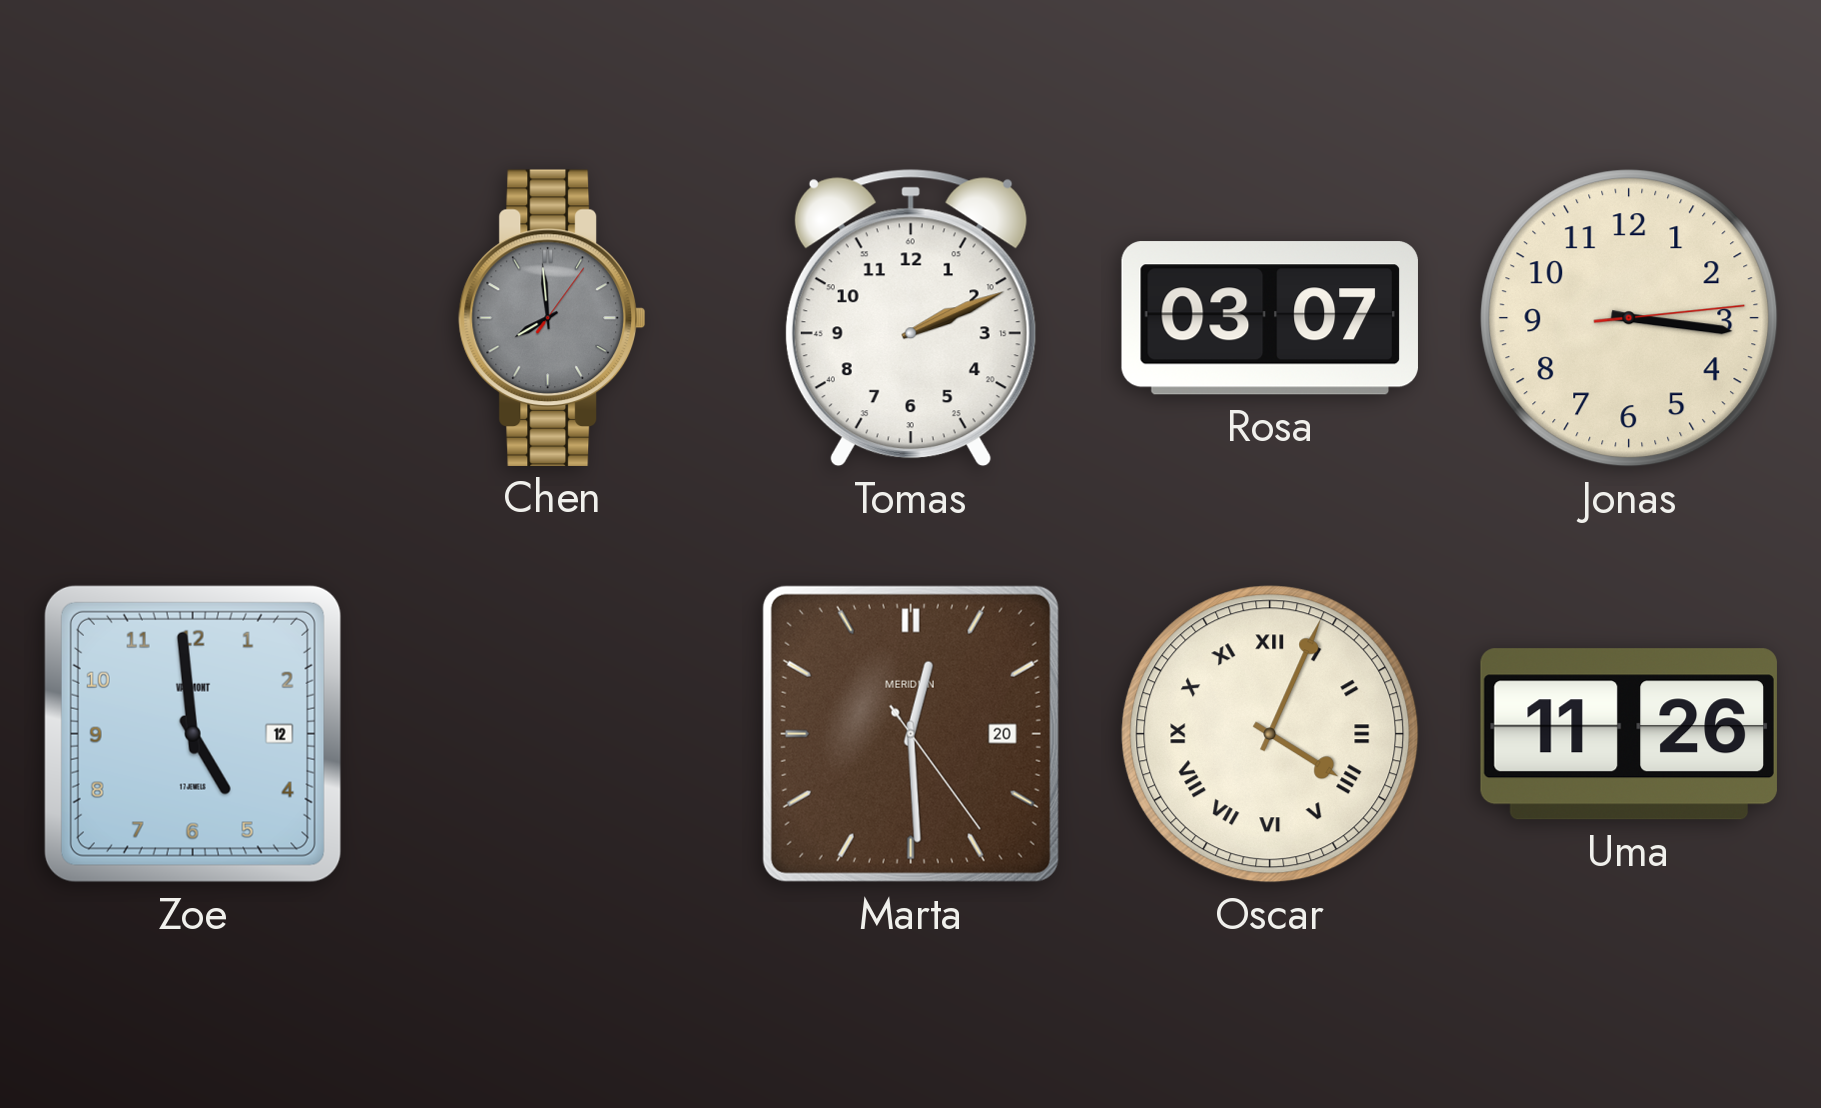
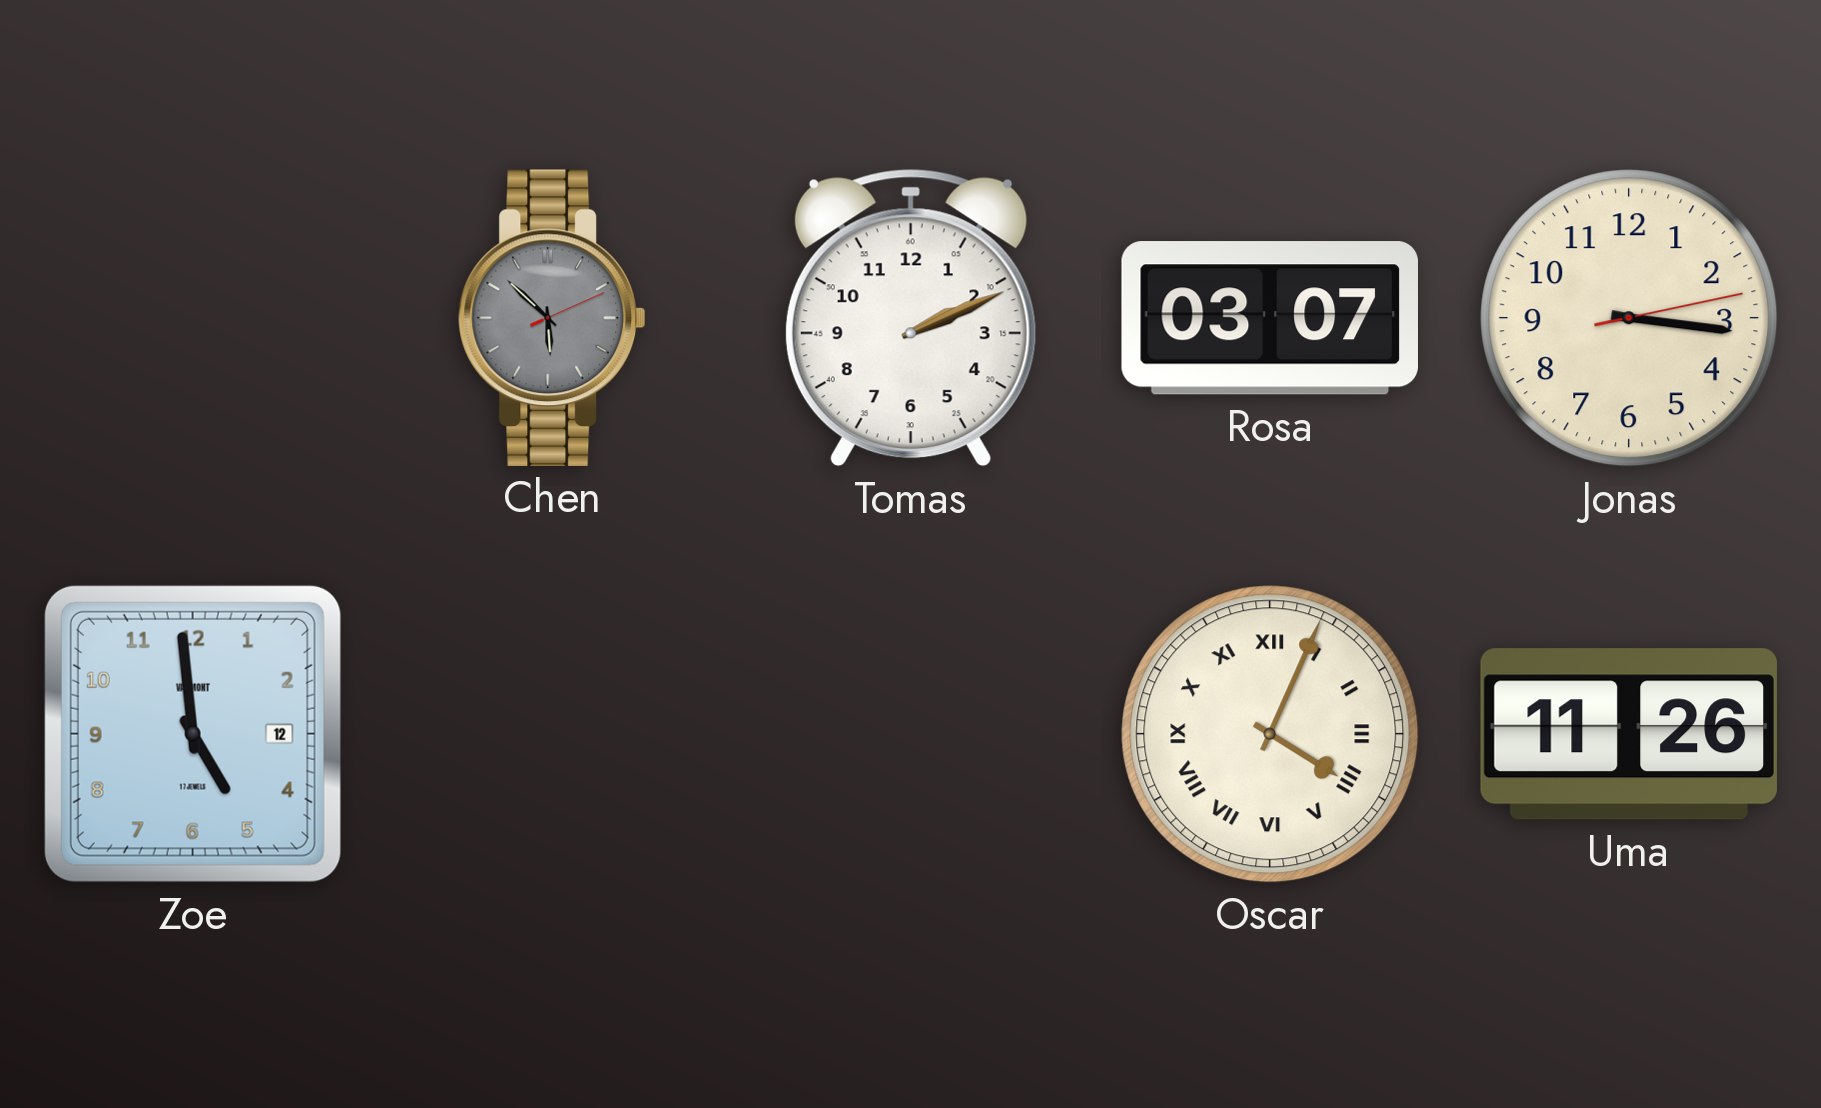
Chen: 7:59 -> 5:52
Jonas: 3:16:14 -> 3:16:13
Marta: 12:29 -> none
